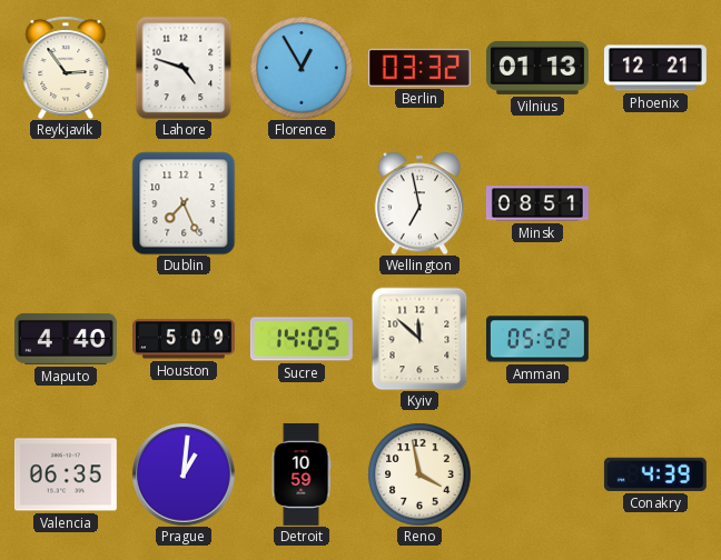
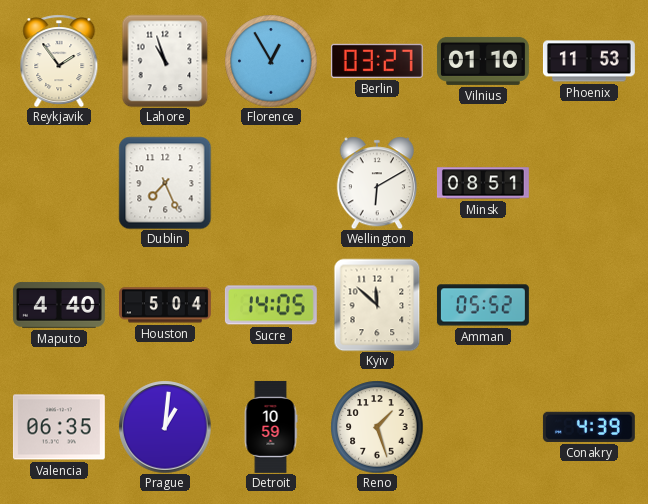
Reykjavik: 2:54 -> 1:54
Lahore: 4:48 -> 10:57
Berlin: 03:32 -> 03:27
Vilnius: 01:13 -> 01:10
Phoenix: 12:21 -> 11:53
Wellington: 6:58 -> 6:10
Houston: 5:09 -> 5:04
Reno: 3:58 -> 1:27
